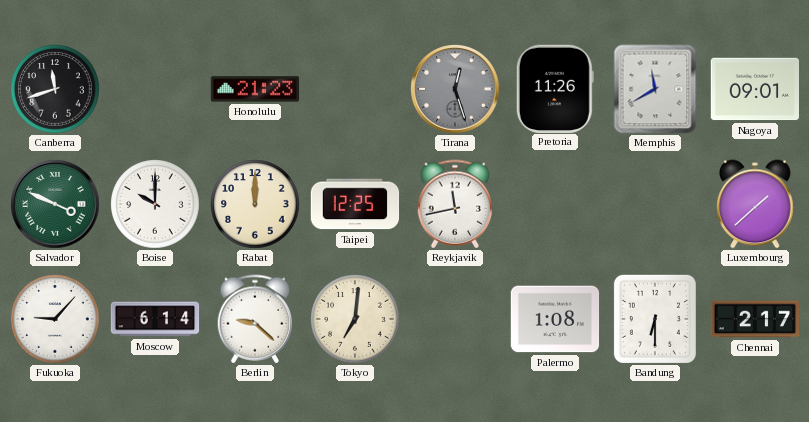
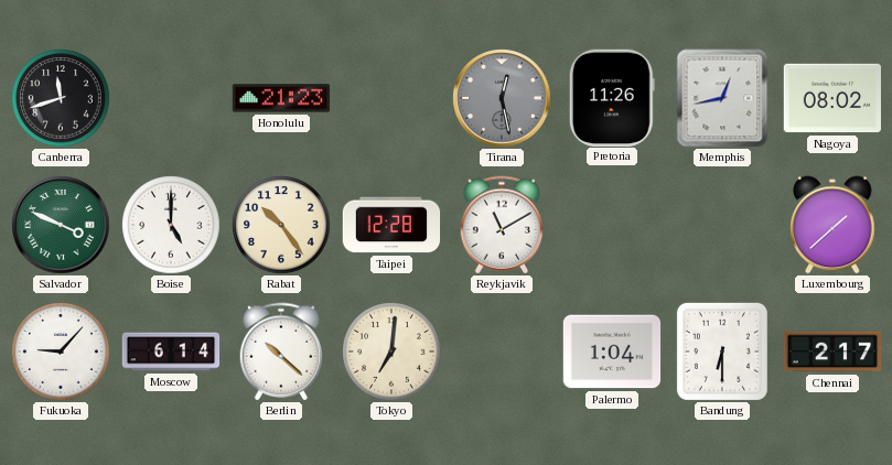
Tirana: 12:27 -> 12:28
Memphis: 11:40 -> 12:43
Nagoya: 09:01 -> 08:02
Boise: 10:00 -> 5:00
Rabat: 12:00 -> 10:24
Taipei: 12:25 -> 12:28
Reykjavik: 11:43 -> 11:10
Berlin: 9:22 -> 10:22
Palermo: 1:08 -> 1:04
